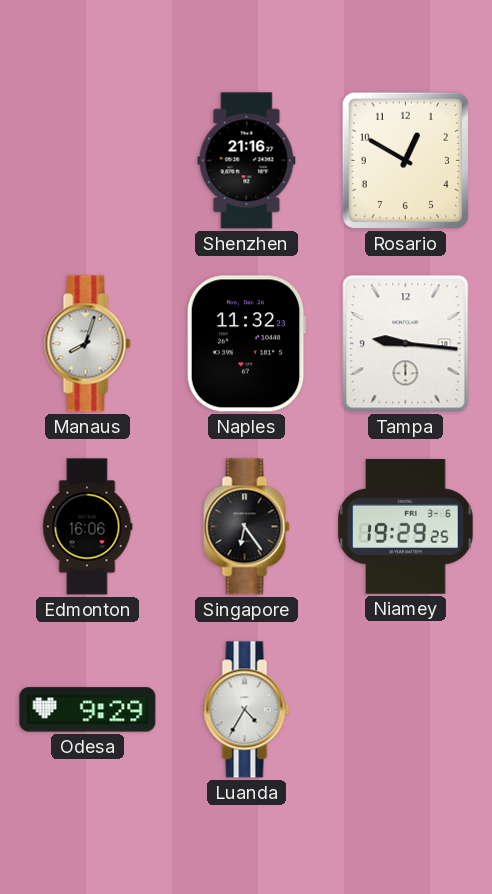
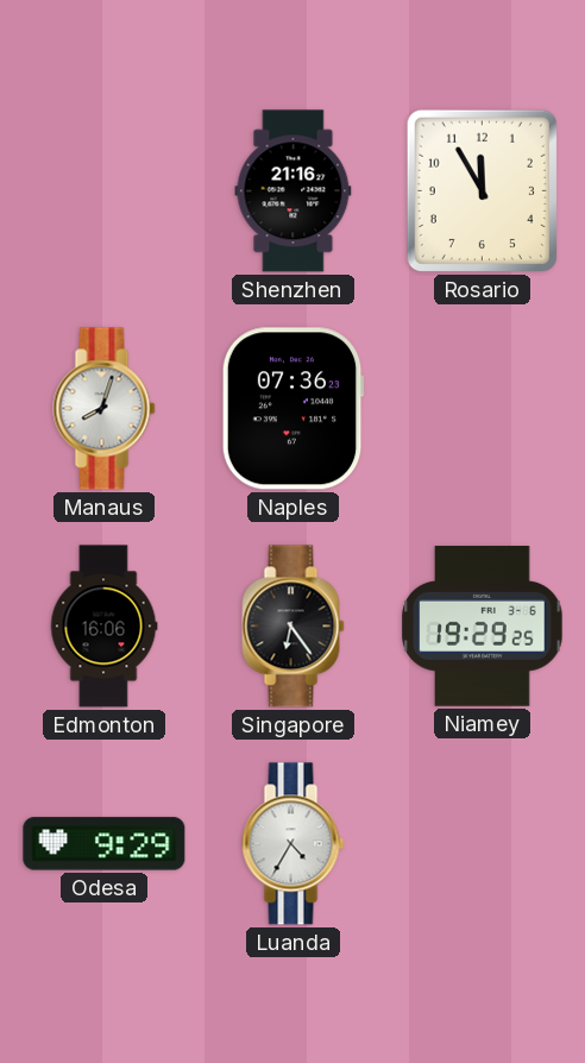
Rosario: 12:50 -> 11:55
Naples: 11:32 -> 07:36
Tampa: 9:16 -> none
